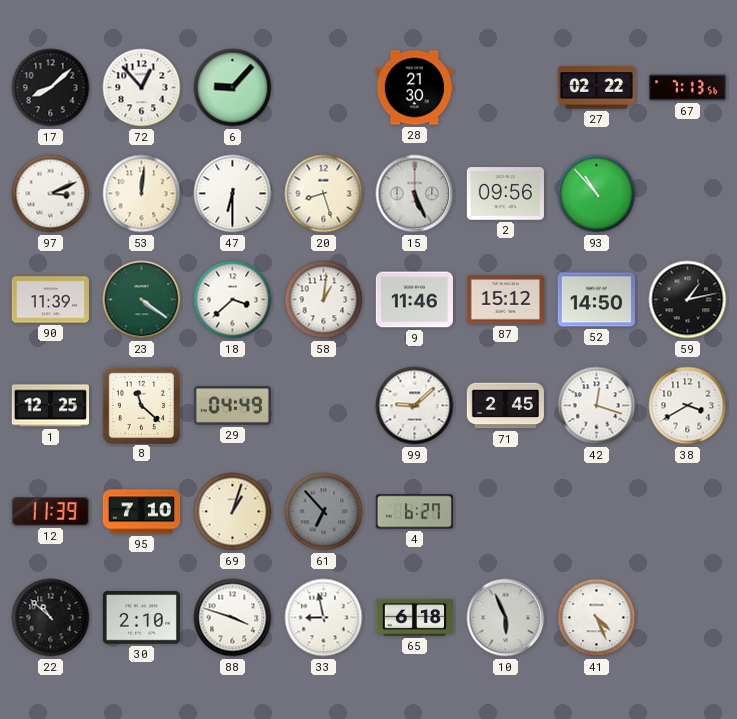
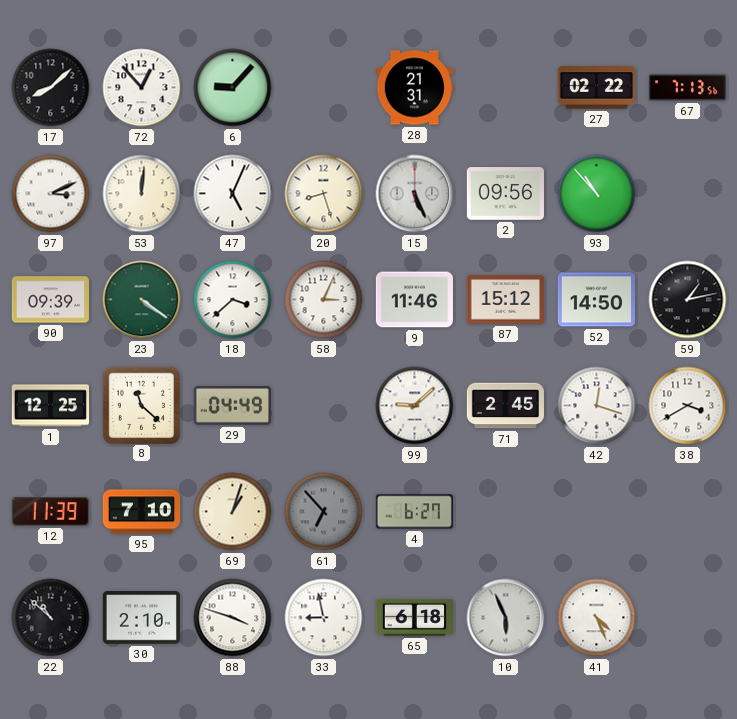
28: 21:30 -> 21:31
47: 6:30 -> 5:04
90: 11:39 -> 09:39
58: 1:01 -> 3:04
